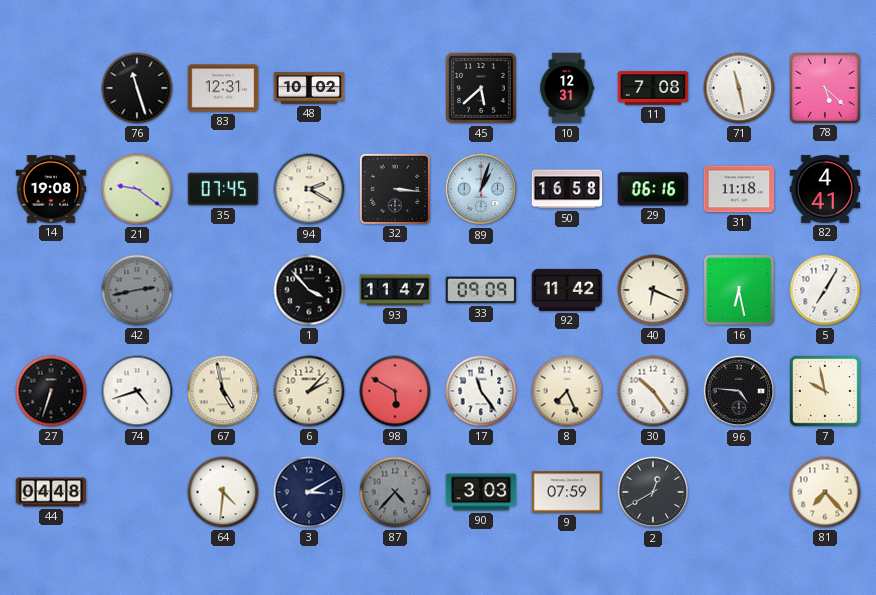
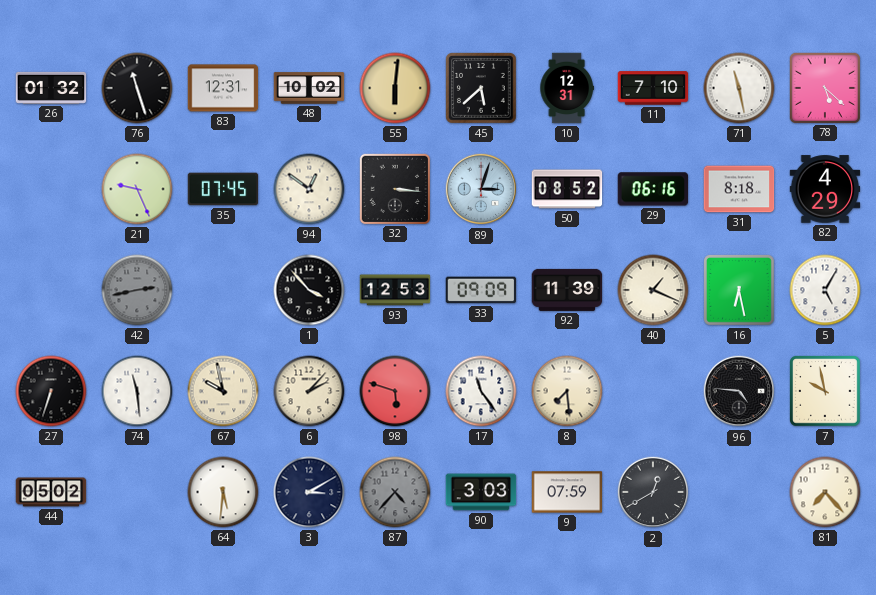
26: none -> 01:32
55: none -> 6:01
11: 7:08 -> 7:10
14: 19:08 -> none
21: 9:21 -> 9:26
94: 2:20 -> 12:51
89: 1:03 -> 3:03
50: 16:58 -> 08:52
31: 11:18 -> 8:18
82: 4:41 -> 4:29
93: 11:47 -> 12:53
92: 11:42 -> 11:39
40: 6:19 -> 1:19
5: 7:05 -> 5:05
74: 4:42 -> 11:29
67: 4:58 -> 9:58
98: 5:50 -> 5:48
8: 7:26 -> 7:29
30: 10:24 -> none
44: 04:48 -> 05:02
64: 4:31 -> 5:31
